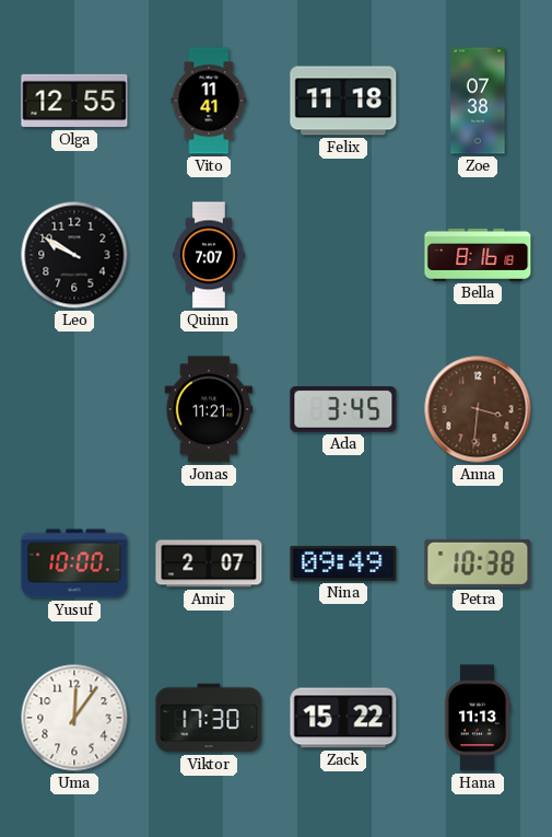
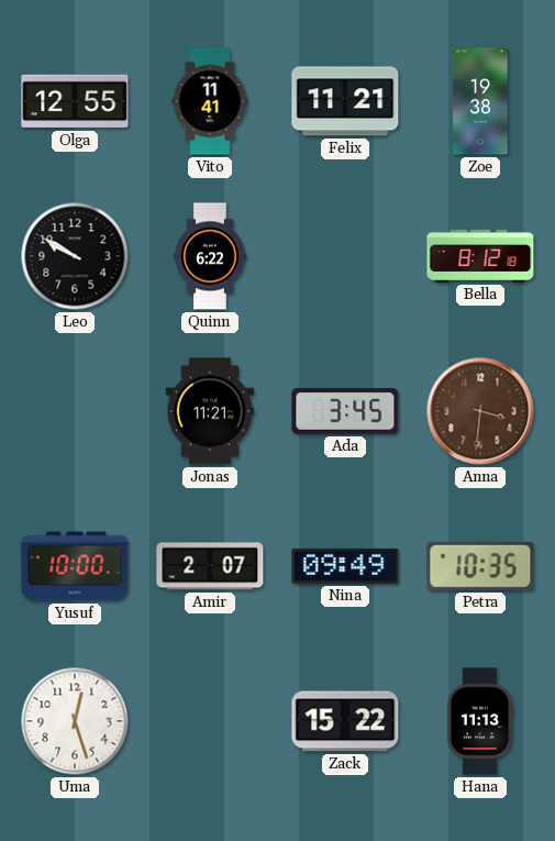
Felix: 11:18 -> 11:21
Zoe: 07:38 -> 19:38
Quinn: 7:07 -> 6:22
Bella: 8:16 -> 8:12
Petra: 10:38 -> 10:35
Uma: 12:06 -> 12:27
Viktor: 17:30 -> none
